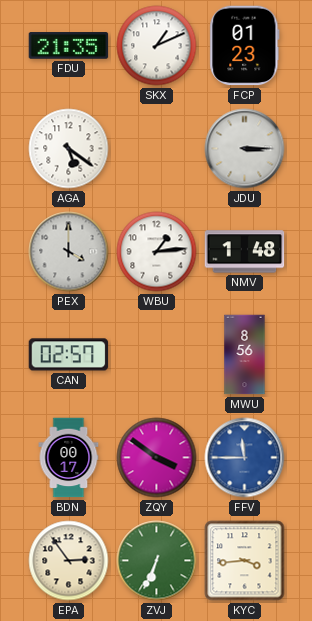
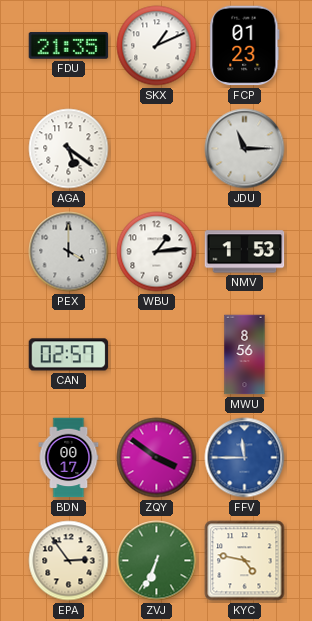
JDU: 3:15 -> 11:15
NMV: 1:48 -> 1:53
KYC: 3:44 -> 4:47
